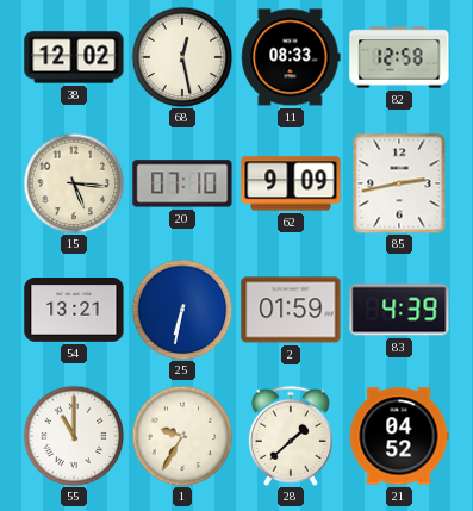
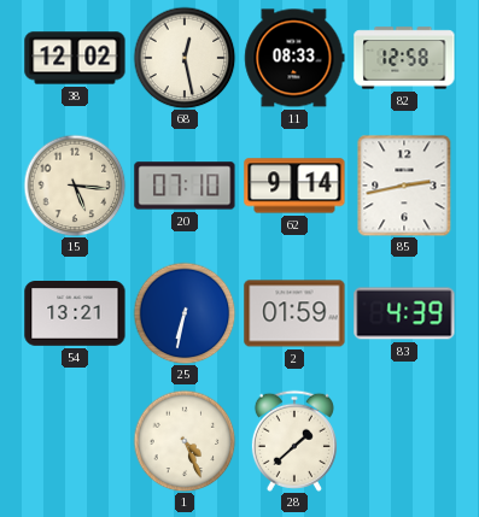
62: 9:09 -> 9:14
55: 11:00 -> none
1: 9:35 -> 4:26
21: 04:52 -> none
